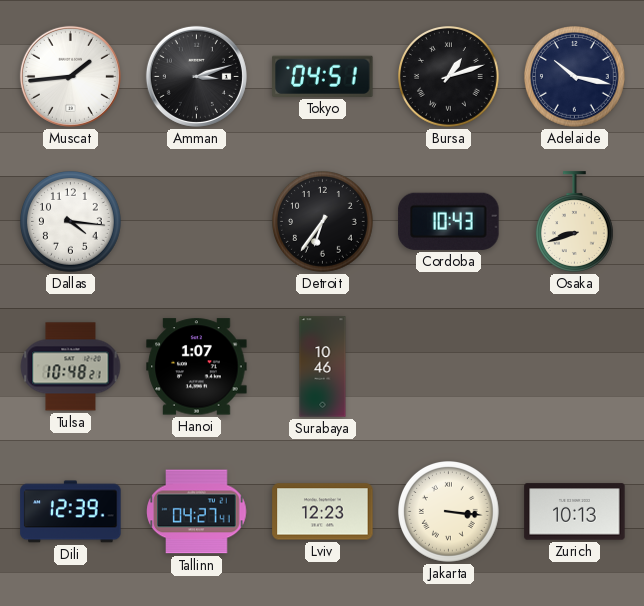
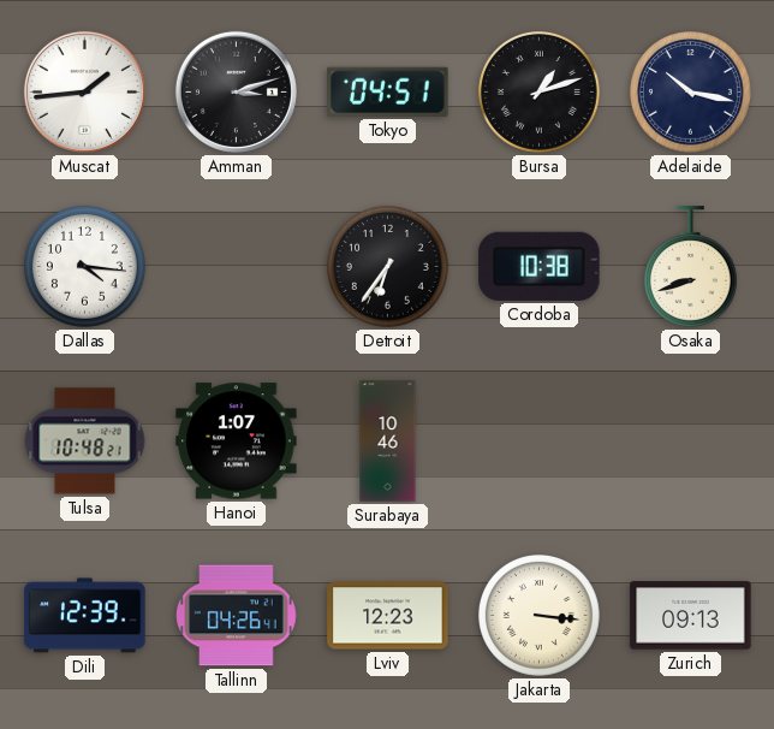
Cordoba: 10:43 -> 10:38
Tallinn: 04:27 -> 04:26
Zurich: 10:13 -> 09:13
